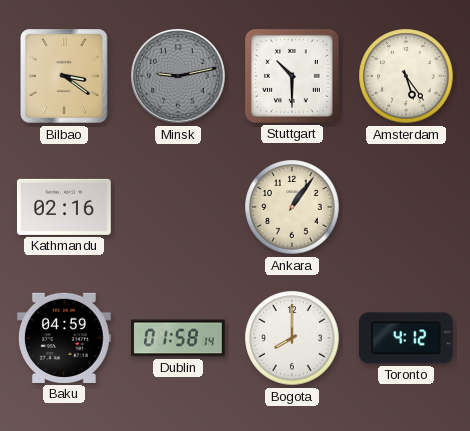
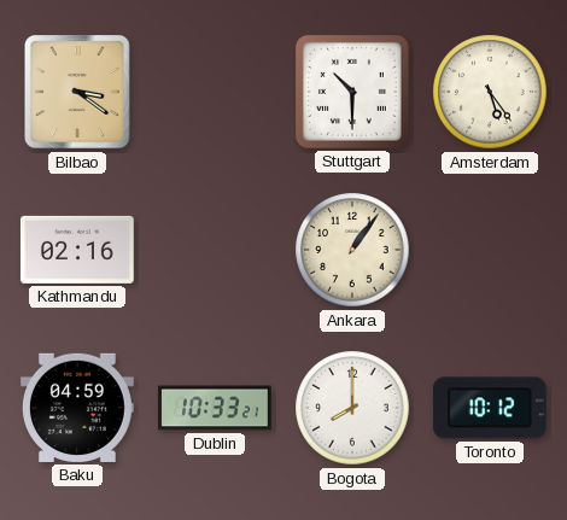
Minsk: 9:13 -> none
Dublin: 01:58 -> 10:33
Toronto: 4:12 -> 10:12
